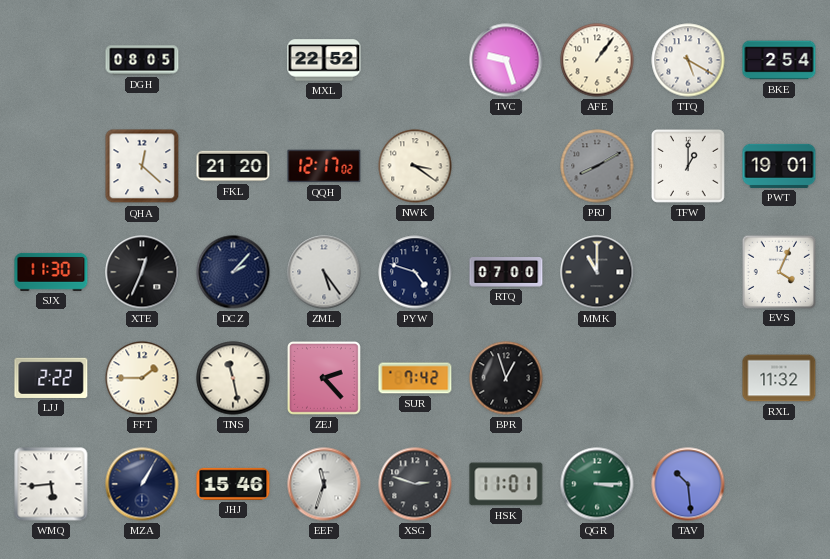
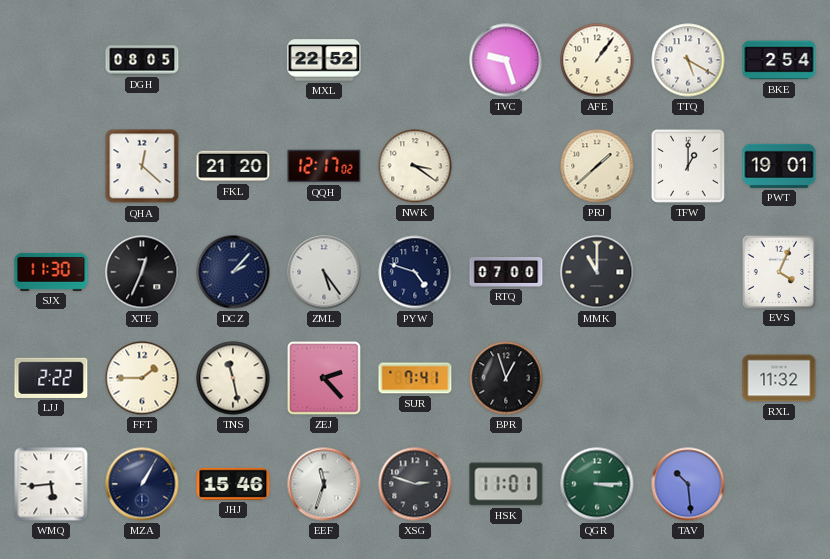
PRJ: 8:10 -> 1:38
PRJ dial: grey -> cream
SUR: 7:42 -> 7:41
